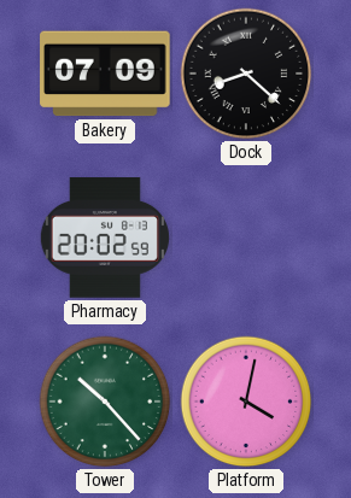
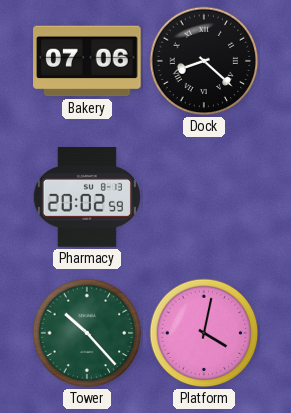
Bakery: 07:09 -> 07:06
